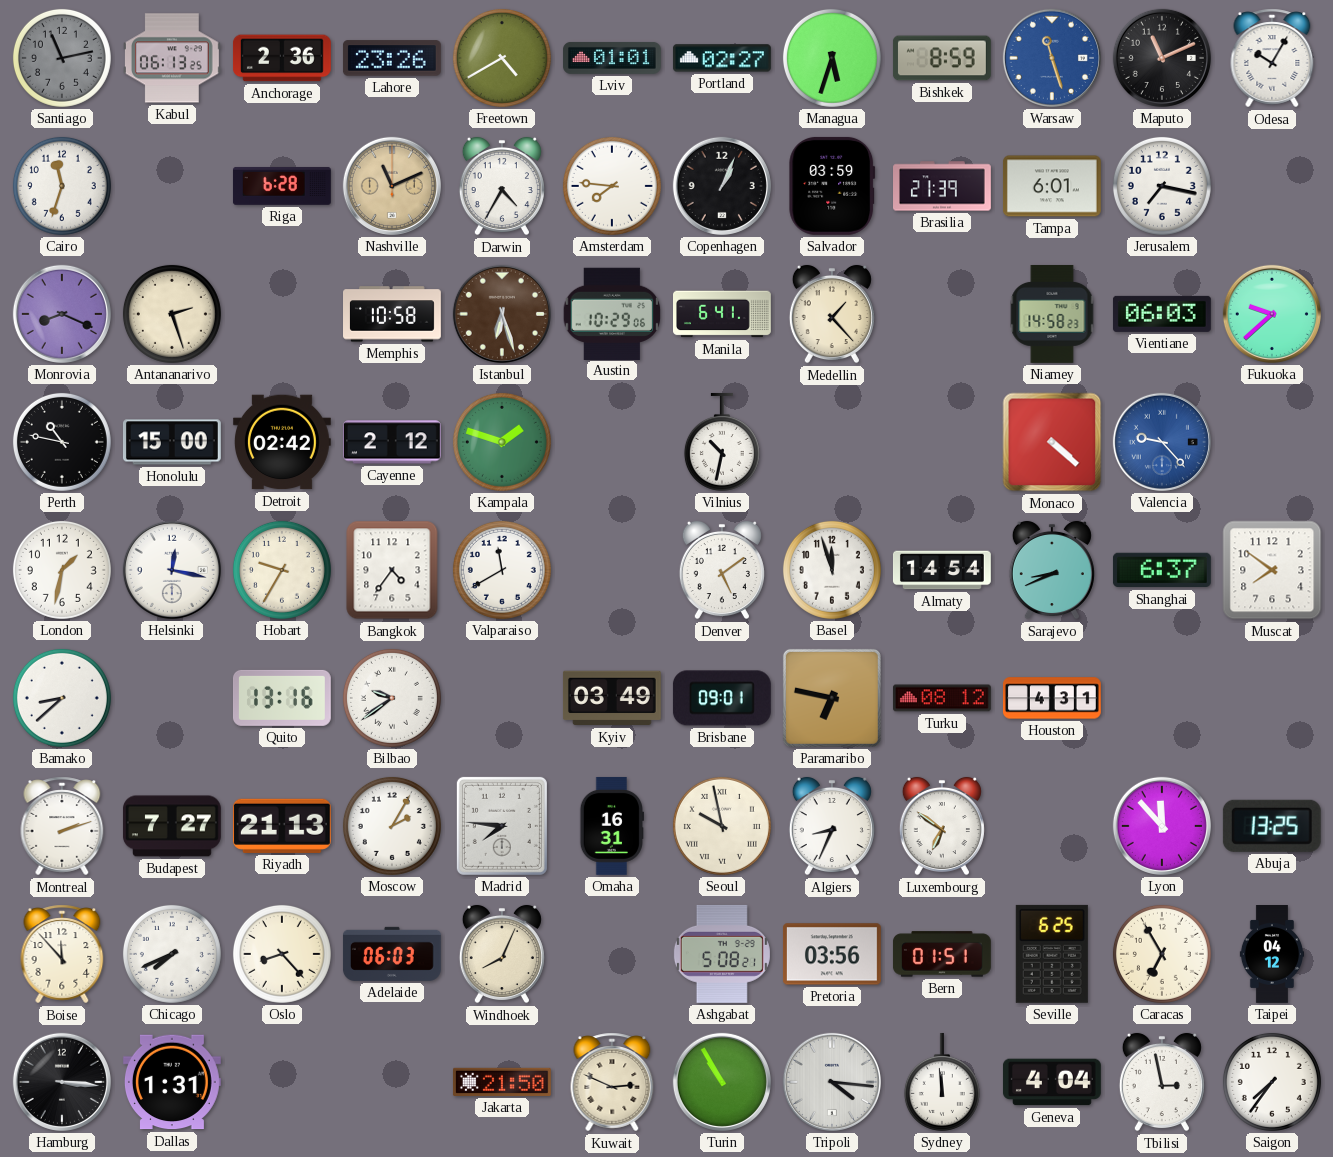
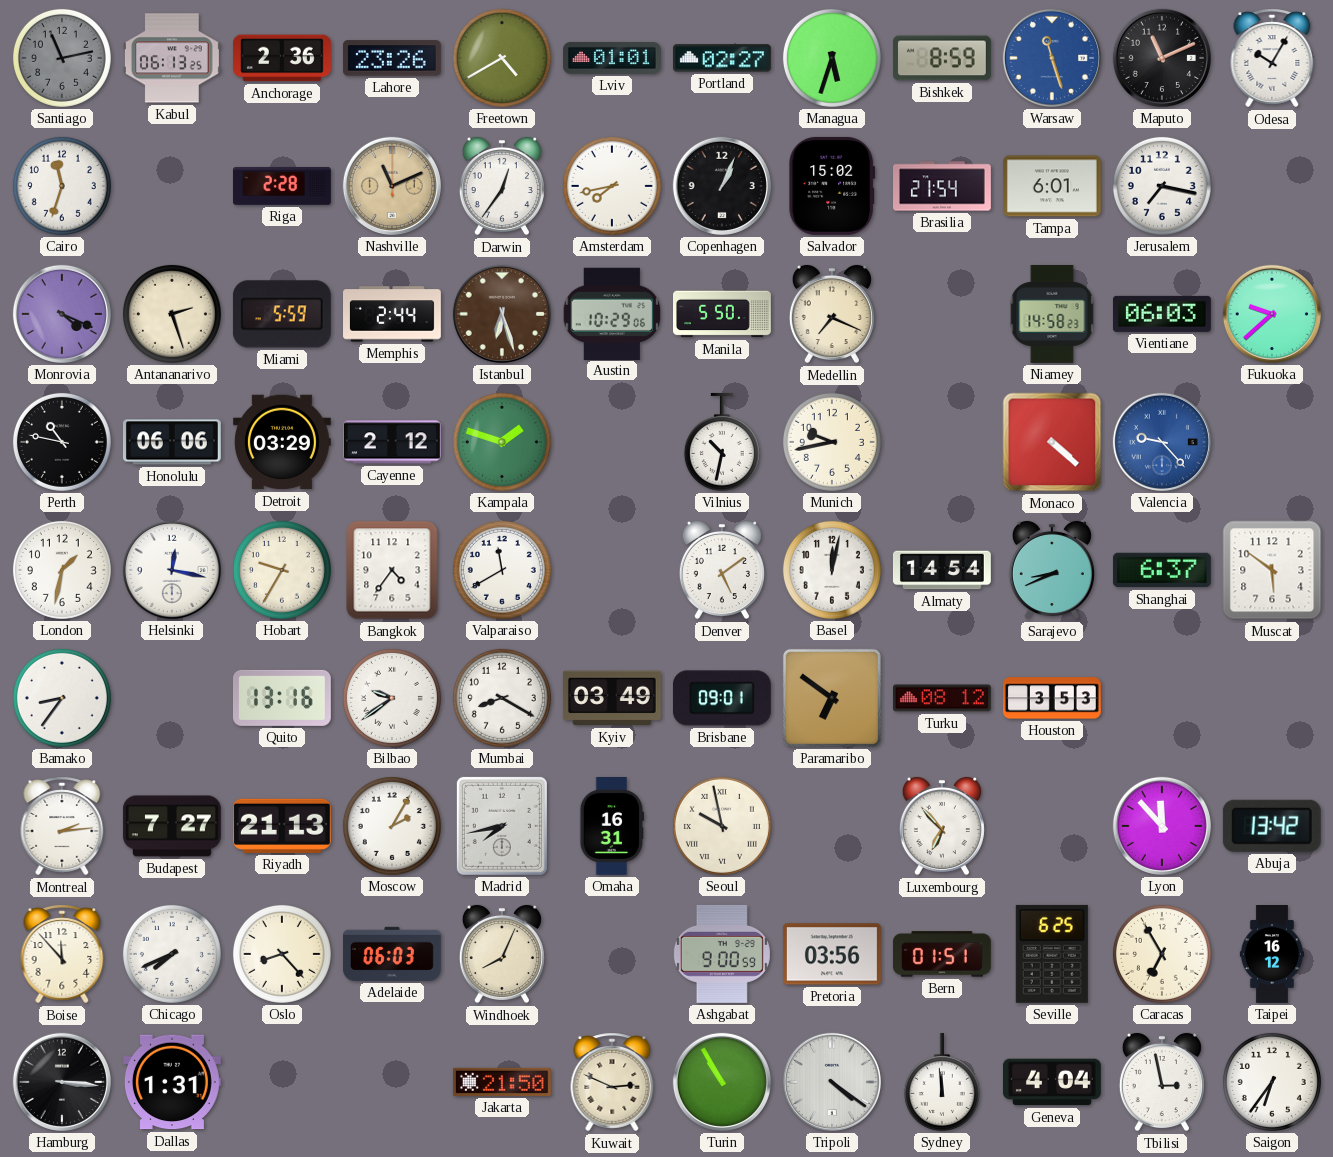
Riga: 6:28 -> 2:28
Darwin: 4:35 -> 12:36
Amsterdam: 7:46 -> 7:43
Salvador: 03:59 -> 15:02
Brasilia: 21:39 -> 21:54
Monrovia: 8:19 -> 4:19
Miami: none -> 5:59
Memphis: 10:58 -> 2:44
Manila: 6:41 -> 5:50
Medellin: 1:23 -> 7:19
Honolulu: 15:00 -> 06:06
Detroit: 02:42 -> 03:29
Munich: none -> 9:43
Basel: 11:57 -> 12:02
Muscat: 7:51 -> 5:51
Bamako: 8:38 -> 8:36
Mumbai: none -> 8:20
Paramaribo: 6:47 -> 6:51
Houston: 4:31 -> 3:53
Montreal: 2:12 -> 2:14
Madrid: 7:46 -> 7:43
Algiers: 8:34 -> none
Luxembourg: 6:51 -> 6:53
Abuja: 13:25 -> 13:42
Ashgabat: 5:08 -> 9:00
Taipei: 04:12 -> 16:12
Tripoli: 4:16 -> 4:21
Saigon: 7:36 -> 6:36
